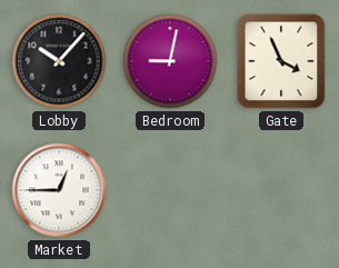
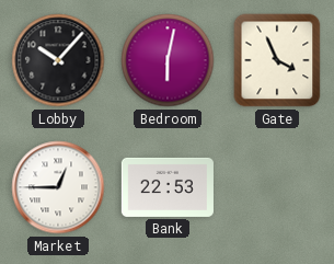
Bedroom: 9:02 -> 6:02
Bank: none -> 22:53
